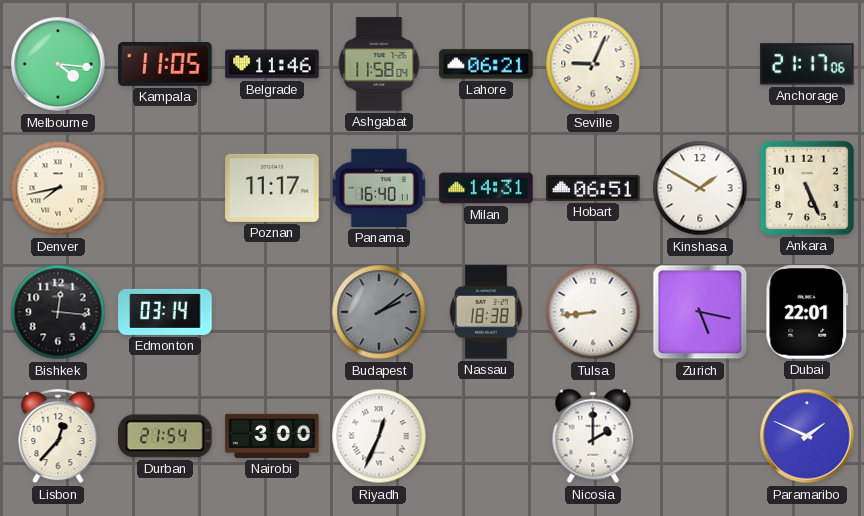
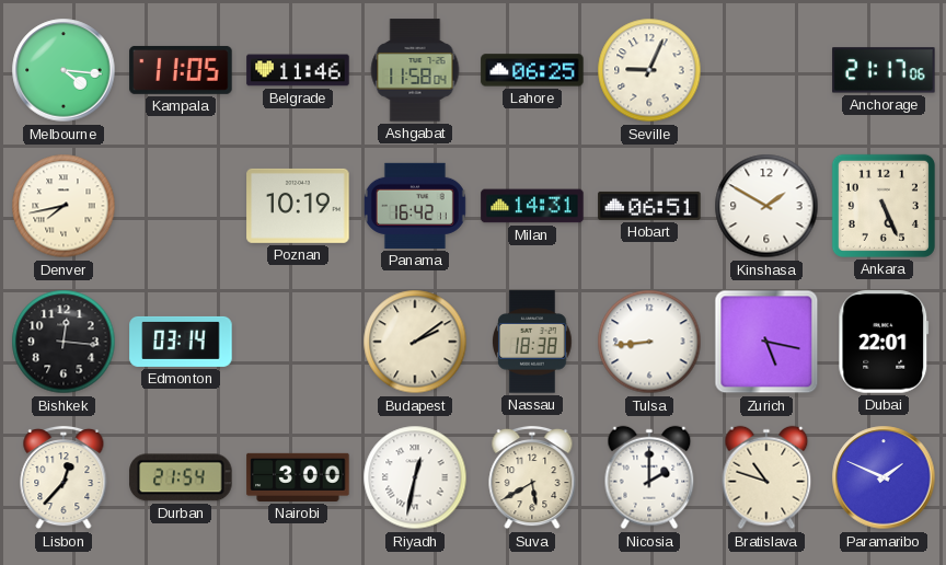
Lahore: 06:21 -> 06:25
Poznan: 11:17 -> 10:19
Panama: 16:40 -> 16:42
Budapest dial: grey -> cream
Riyadh: 12:34 -> 12:32
Suva: none -> 5:40
Bratislava: none -> 10:48
